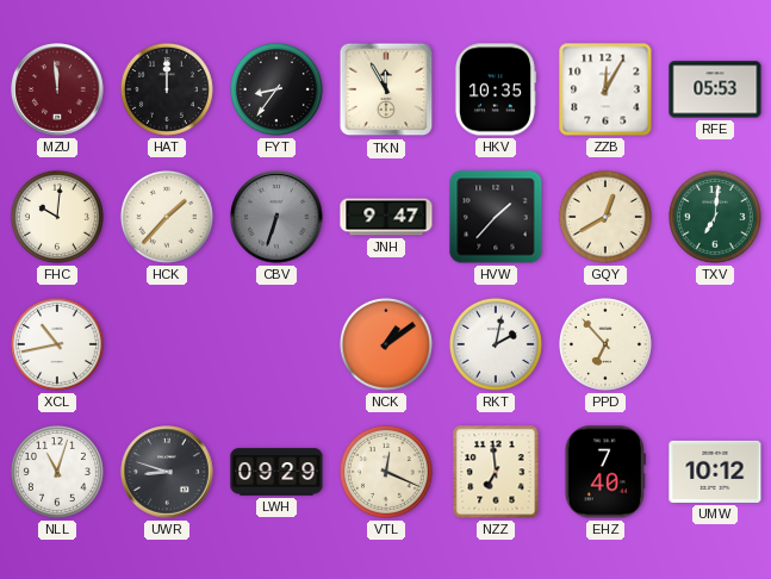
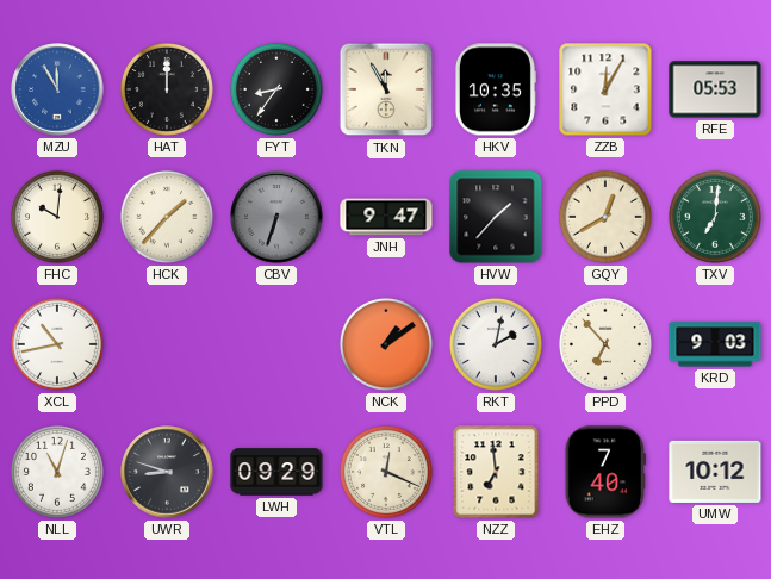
MZU: 11:59 -> 11:55
MZU dial: burgundy -> blue
KRD: none -> 9:03
